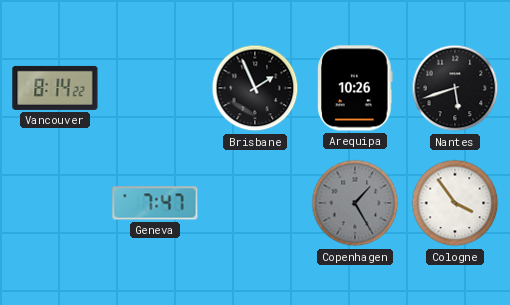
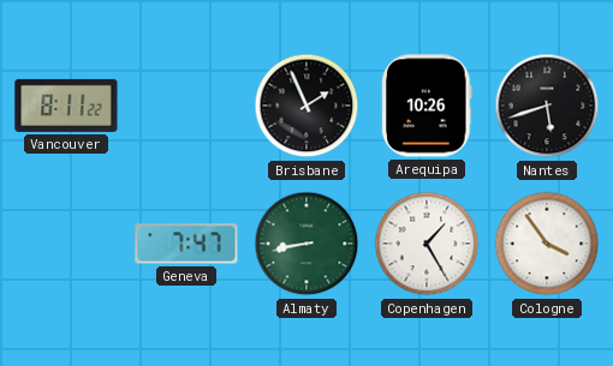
Vancouver: 8:14 -> 8:11
Almaty: none -> 8:43
Copenhagen dial: grey -> white
